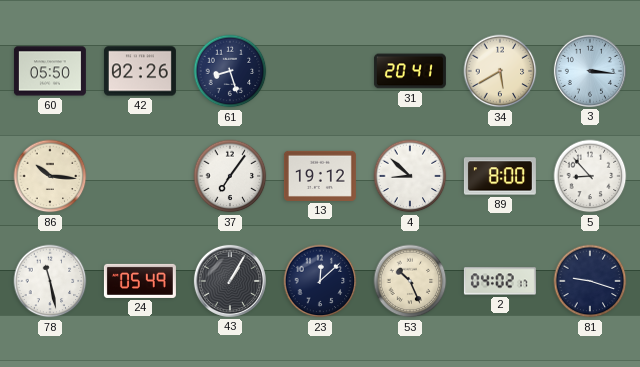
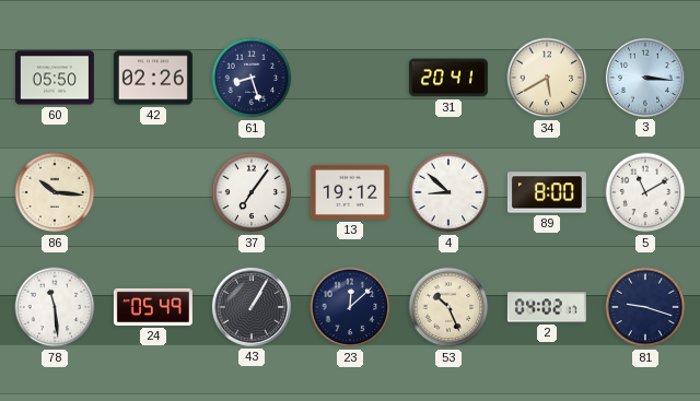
5: 8:53 -> 11:10
78: 11:28 -> 11:29
